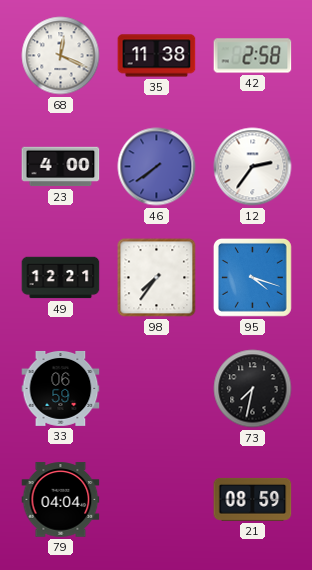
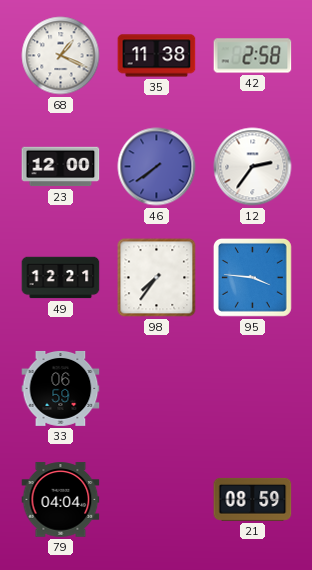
68: 12:19 -> 1:19
23: 4:00 -> 12:00
95: 4:18 -> 3:46
73: 7:32 -> none
